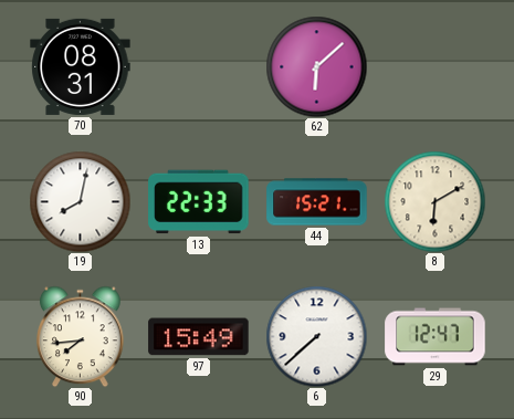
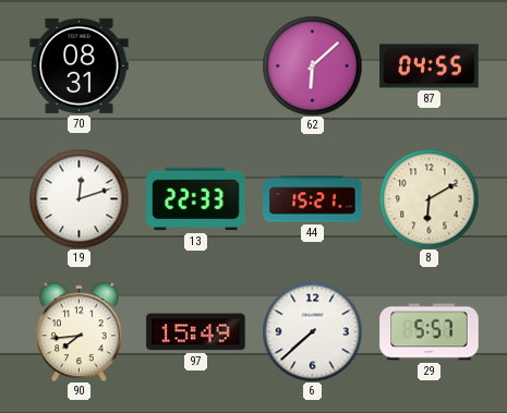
87: none -> 04:55
19: 8:02 -> 12:12
29: 12:47 -> 5:57
